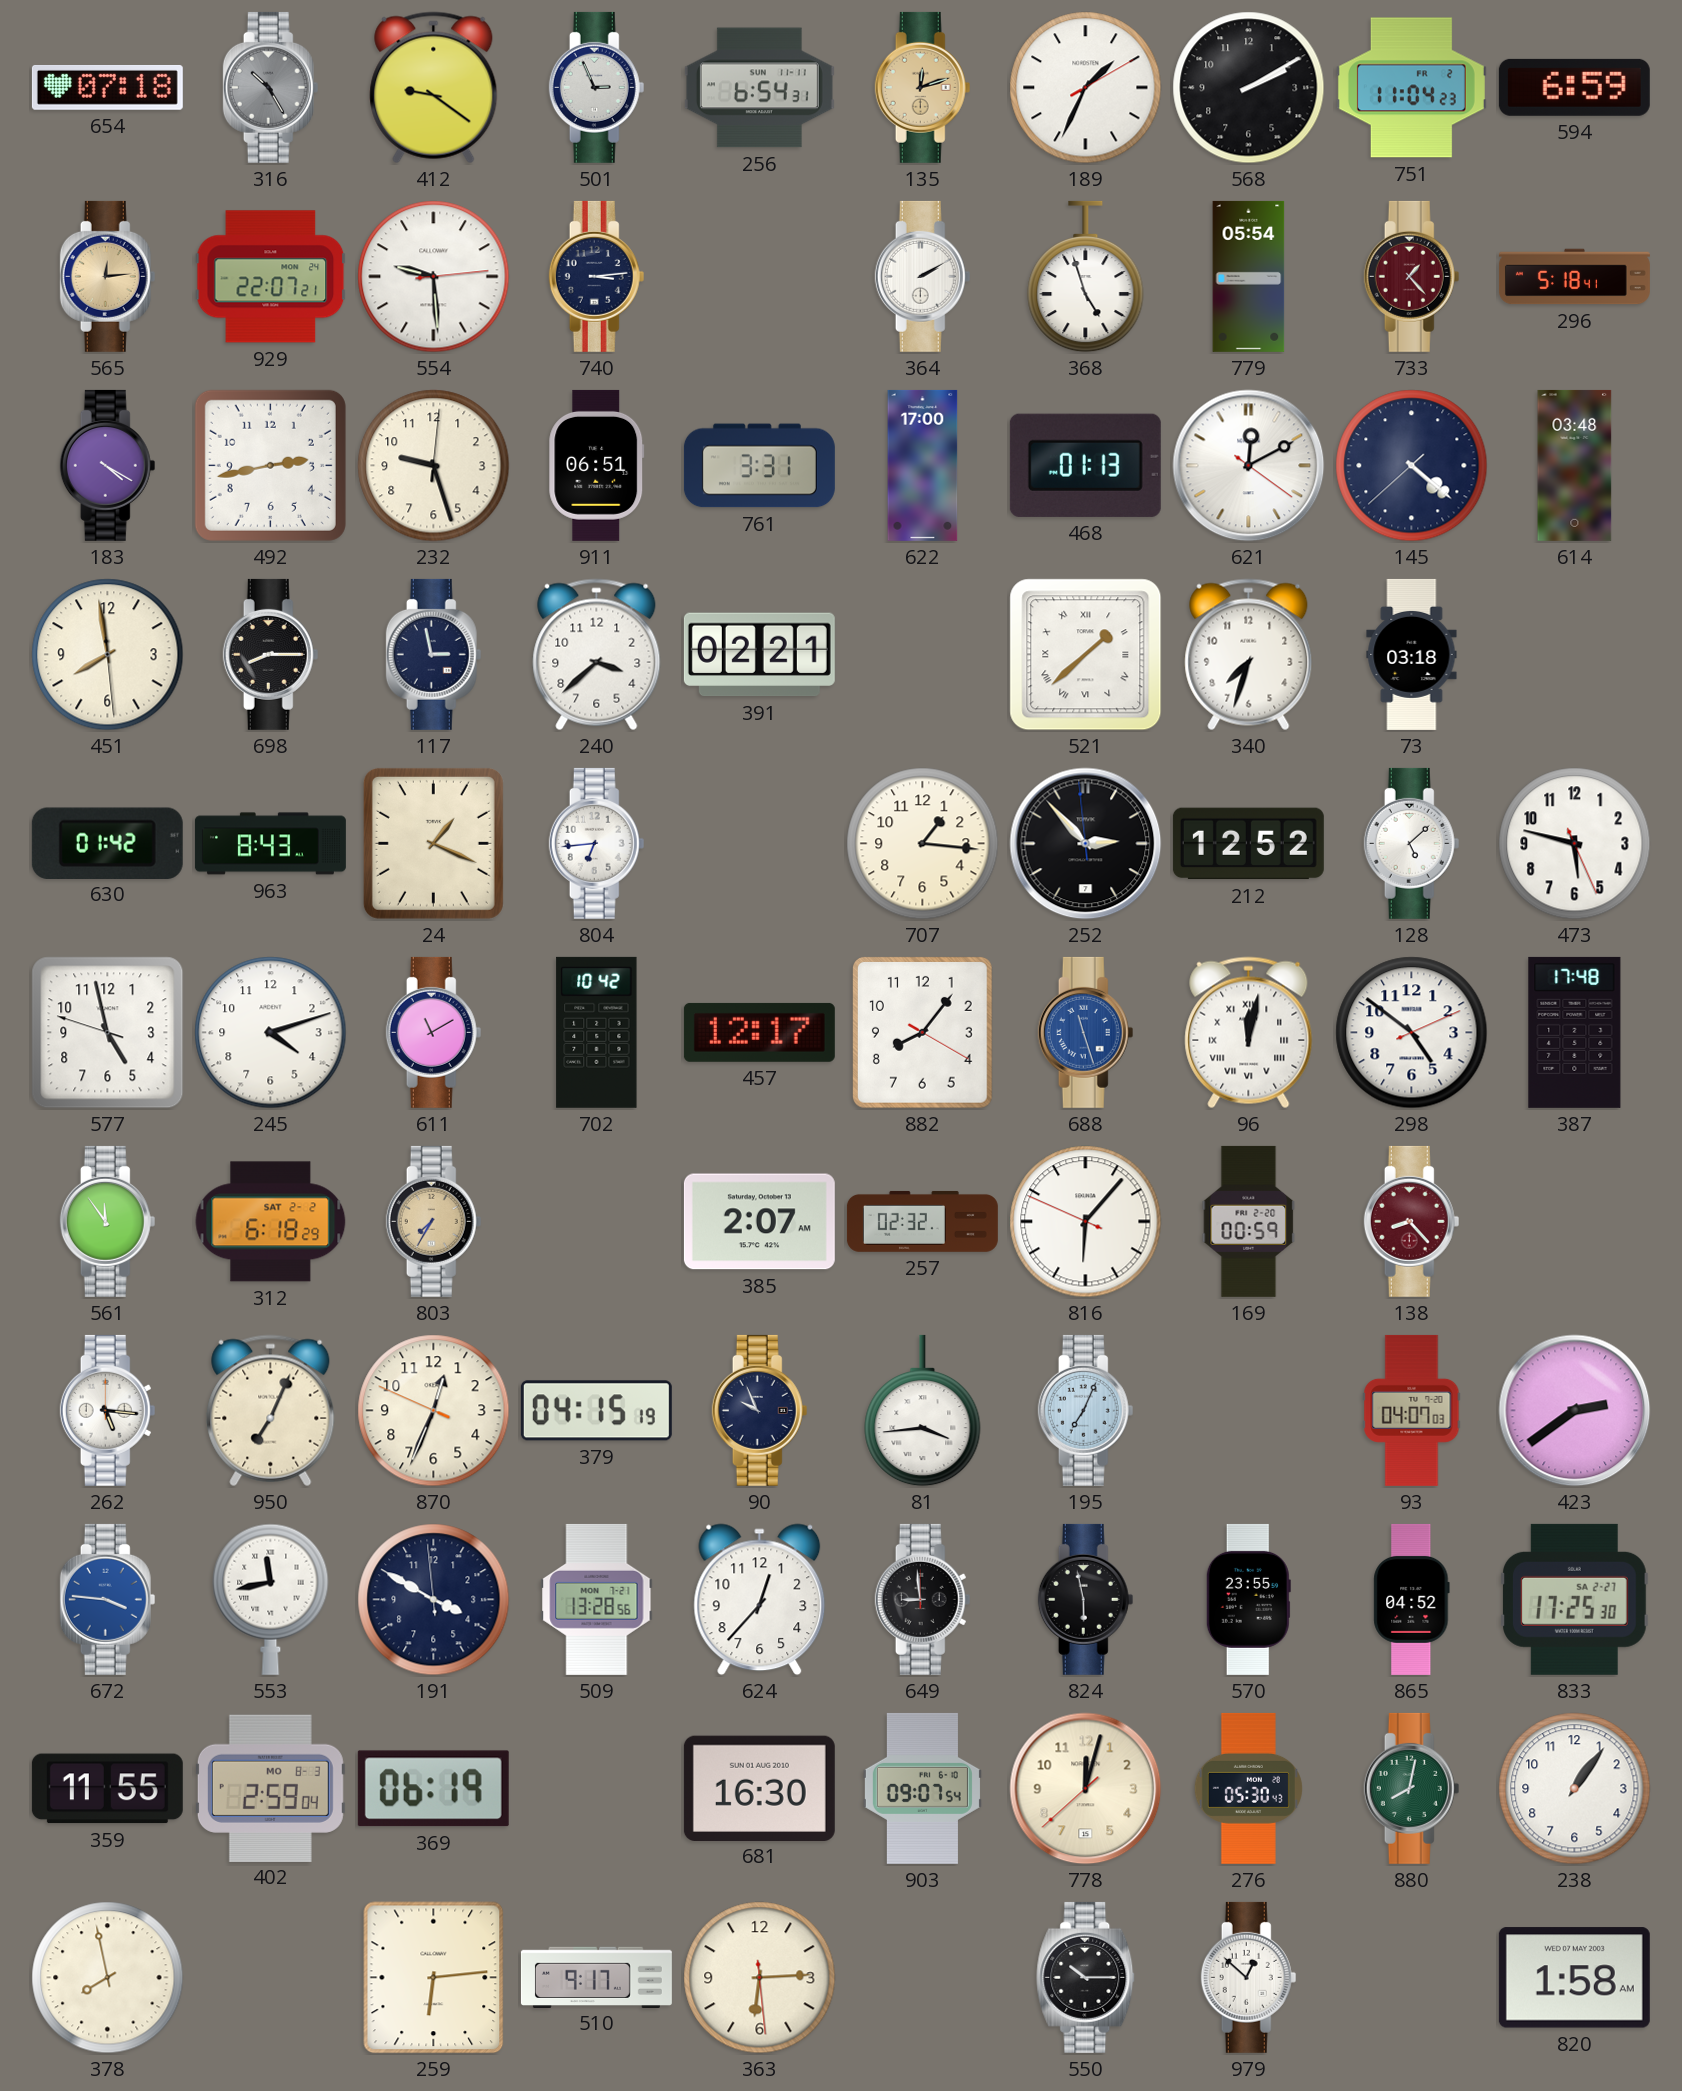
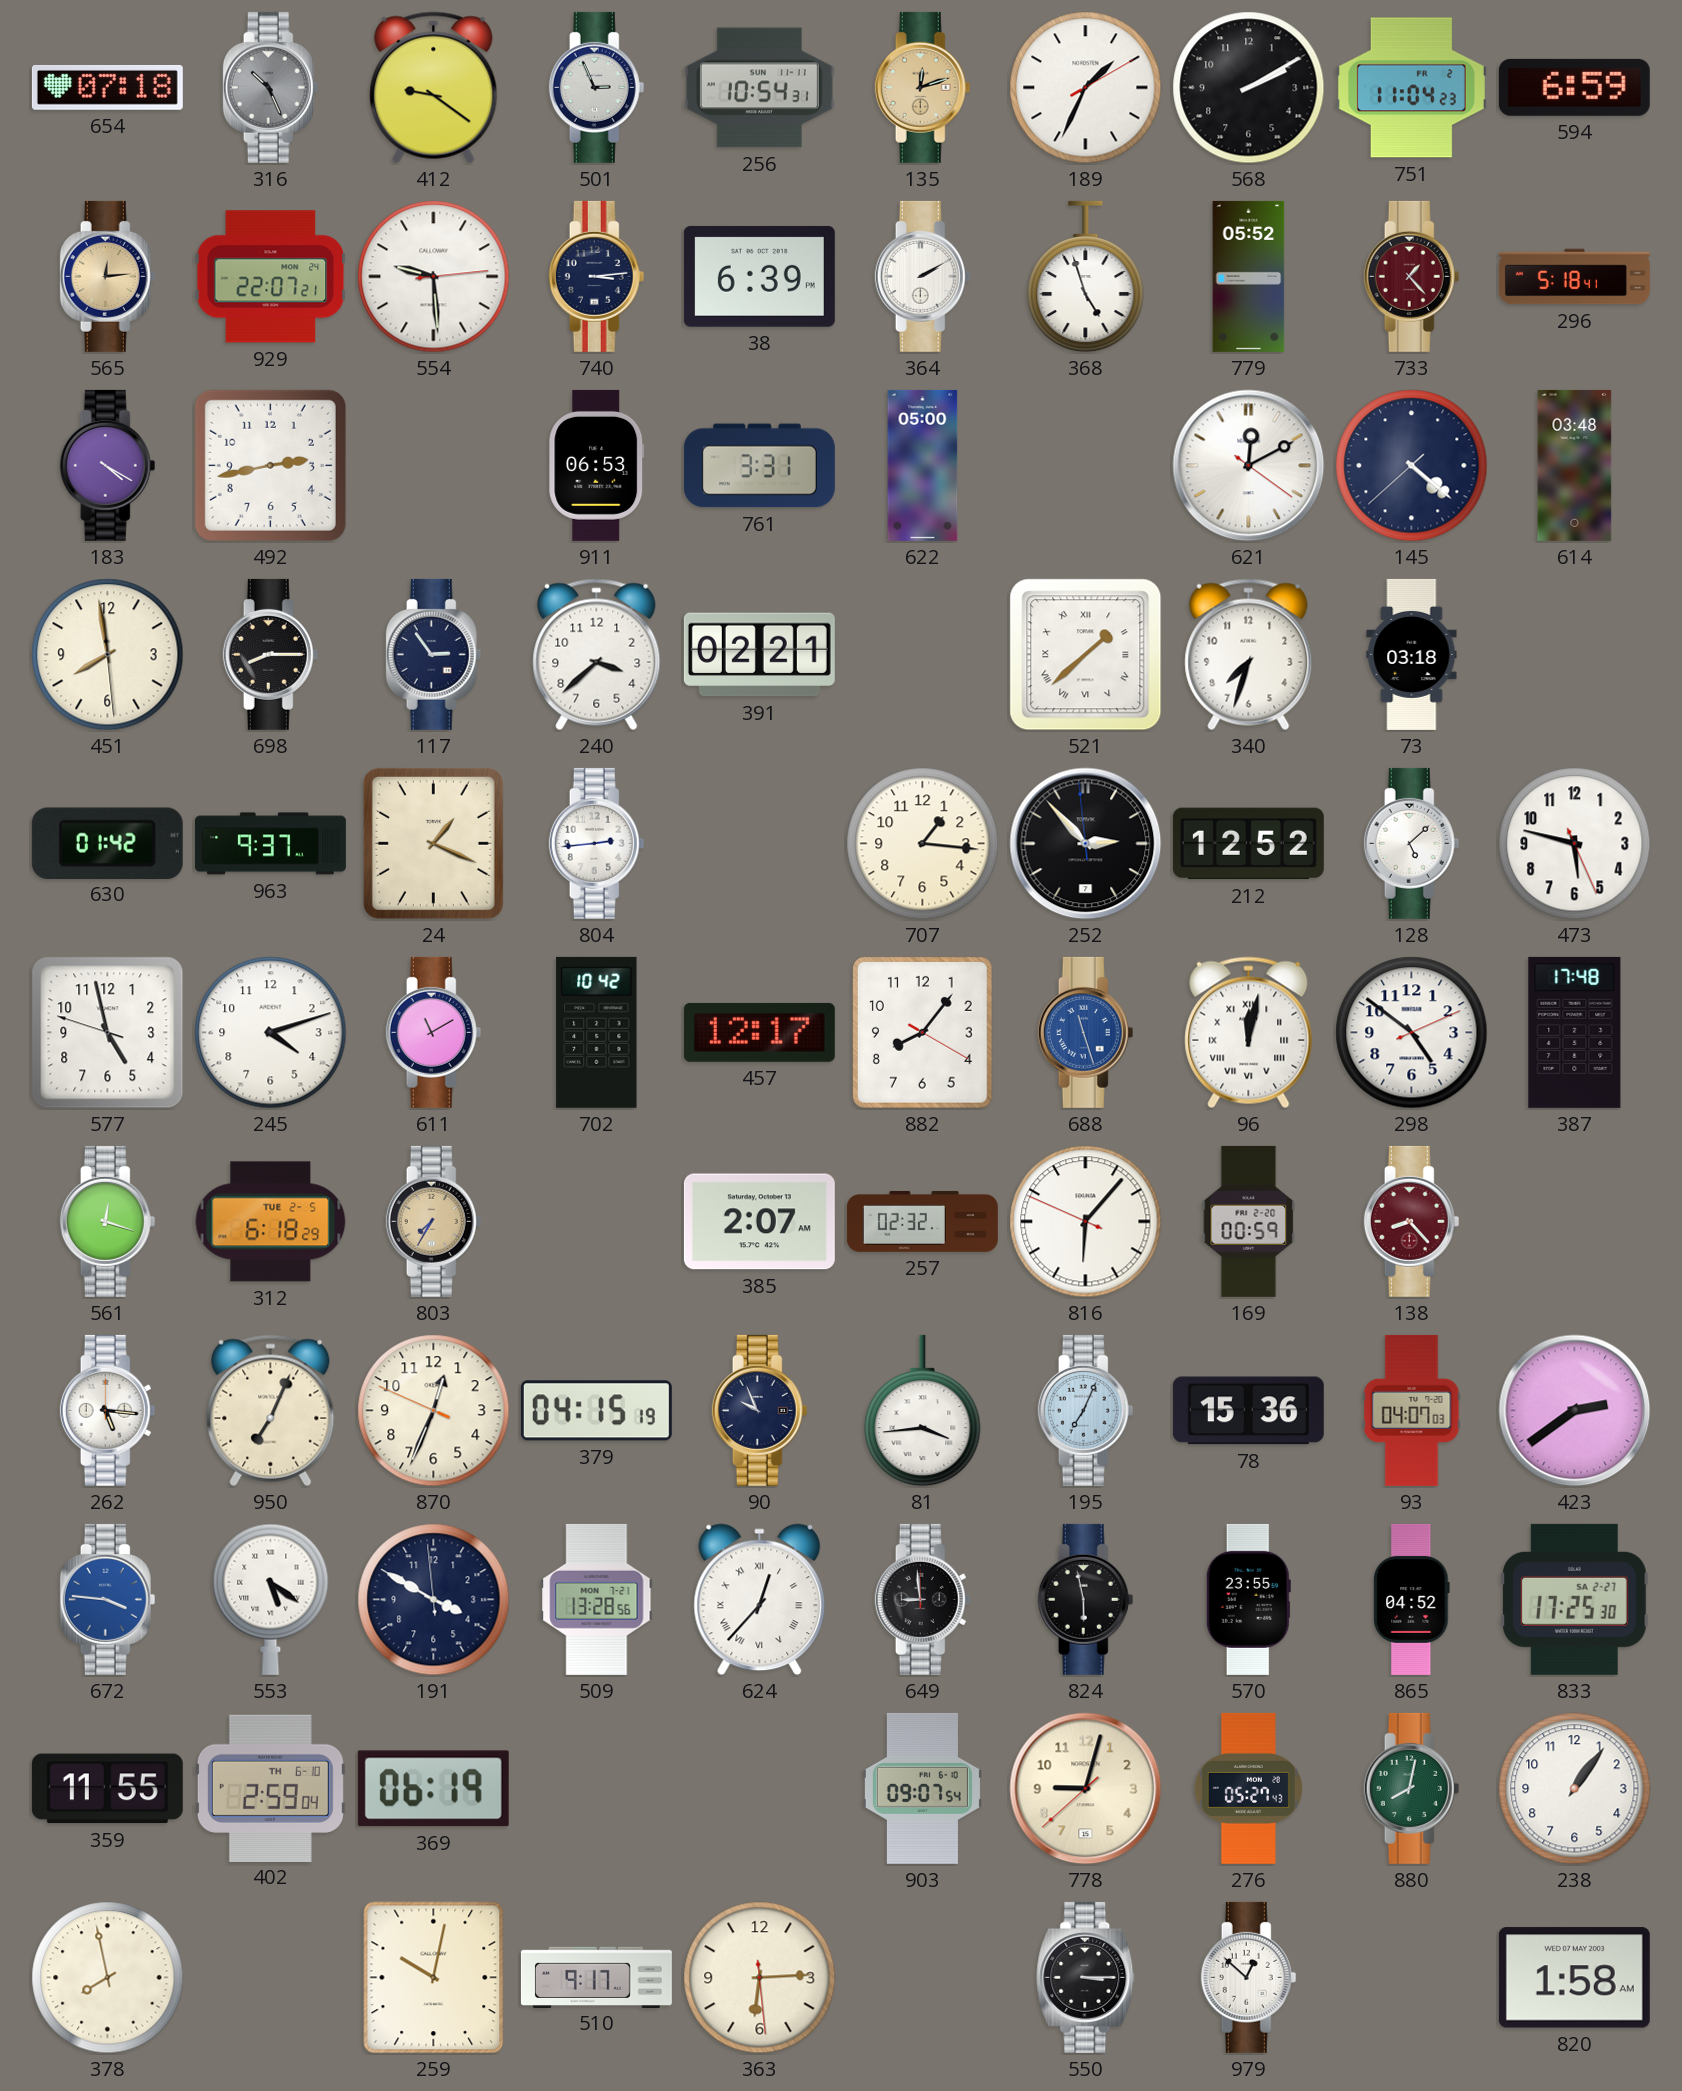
316: 10:25 -> 10:26
256: 6:54 -> 10:54
38: none -> 6:39
779: 05:54 -> 05:52
232: 9:27 -> none
911: 06:51 -> 06:53
622: 17:00 -> 05:00
468: 01:13 -> none
117: 2:58 -> 2:54
963: 8:43 -> 9:37
804: 6:44 -> 2:44
561: 11:54 -> 12:18
312 date: SAT 2-2 -> TUE 2-5
78: none -> 15:36
553: 11:43 -> 5:21
624 numerals: Arabic -> Roman
402 date: MO 8-3 -> TH 6-10
681: 16:30 -> none
778: 12:02 -> 9:02
276: 05:30 -> 05:27
259: 6:14 -> 10:02
550: 10:15 -> 3:15
